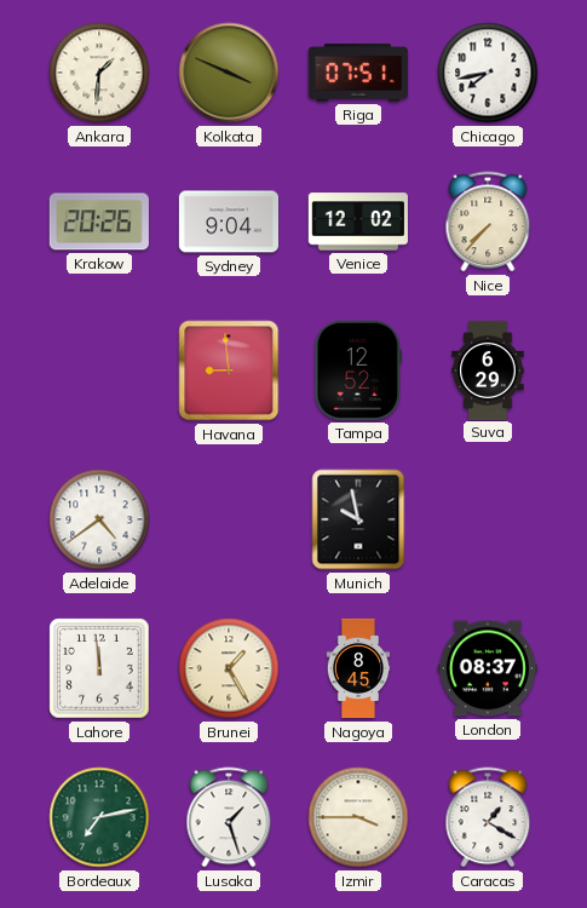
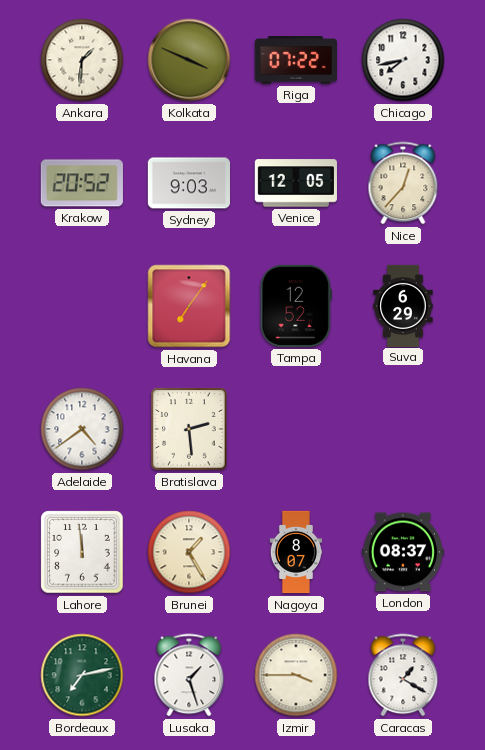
Riga: 07:51 -> 07:22
Krakow: 20:26 -> 20:52
Sydney: 9:04 -> 9:03
Venice: 12:02 -> 12:05
Nice: 7:37 -> 12:37
Havana: 8:59 -> 7:06
Bratislava: none -> 2:29
Munich: 9:58 -> none
Nagoya: 8:45 -> 8:07
